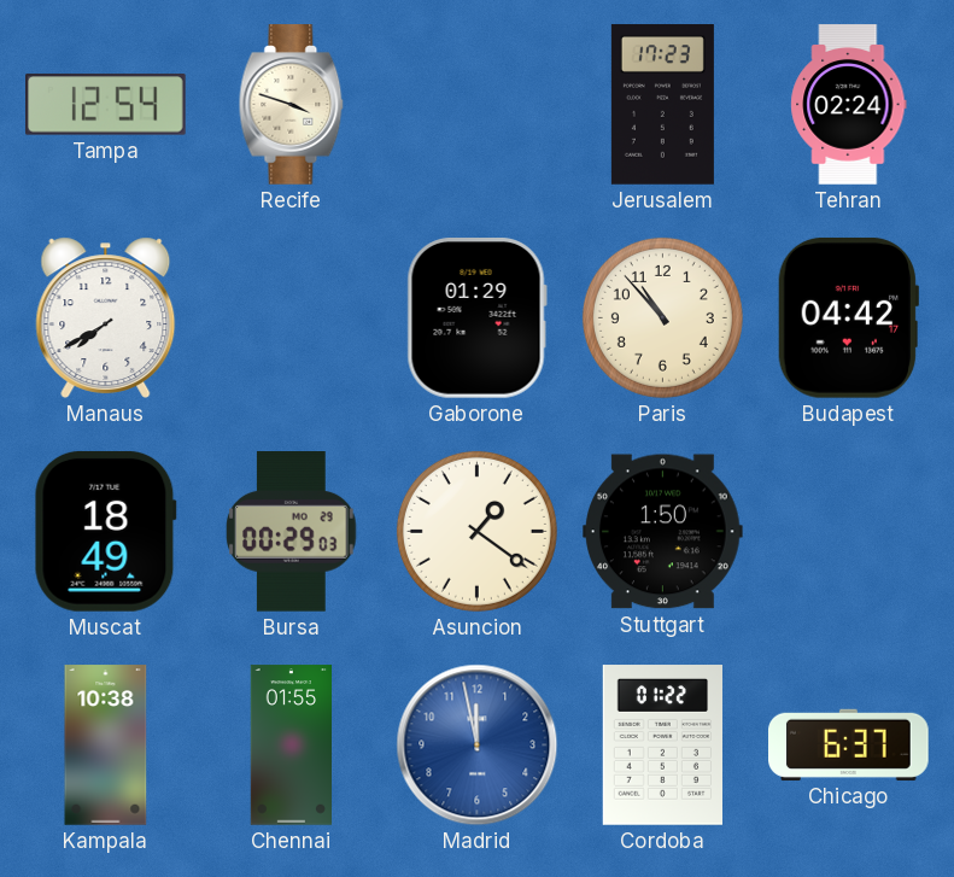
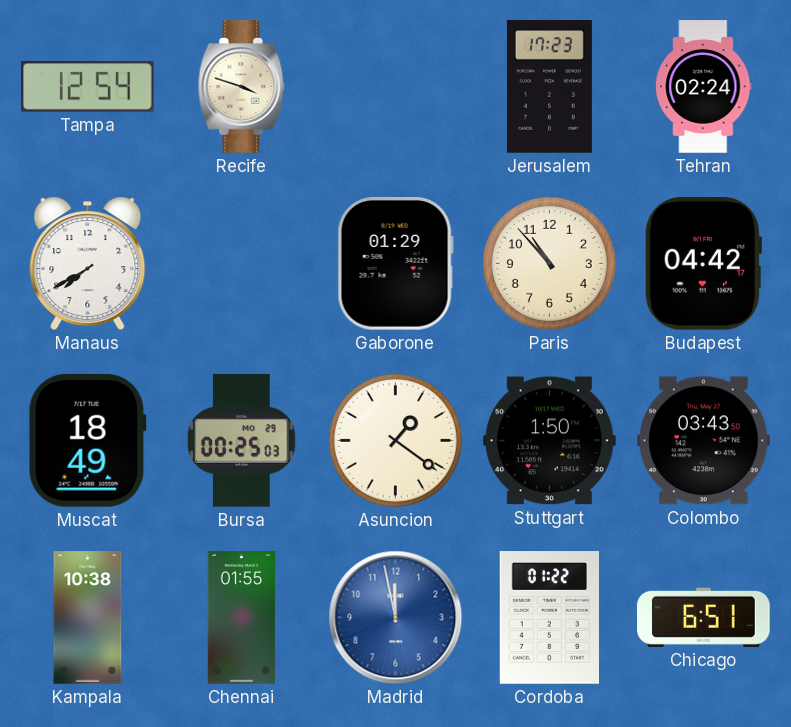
Bursa: 00:29 -> 00:25
Colombo: none -> 03:43
Chicago: 6:37 -> 6:51
